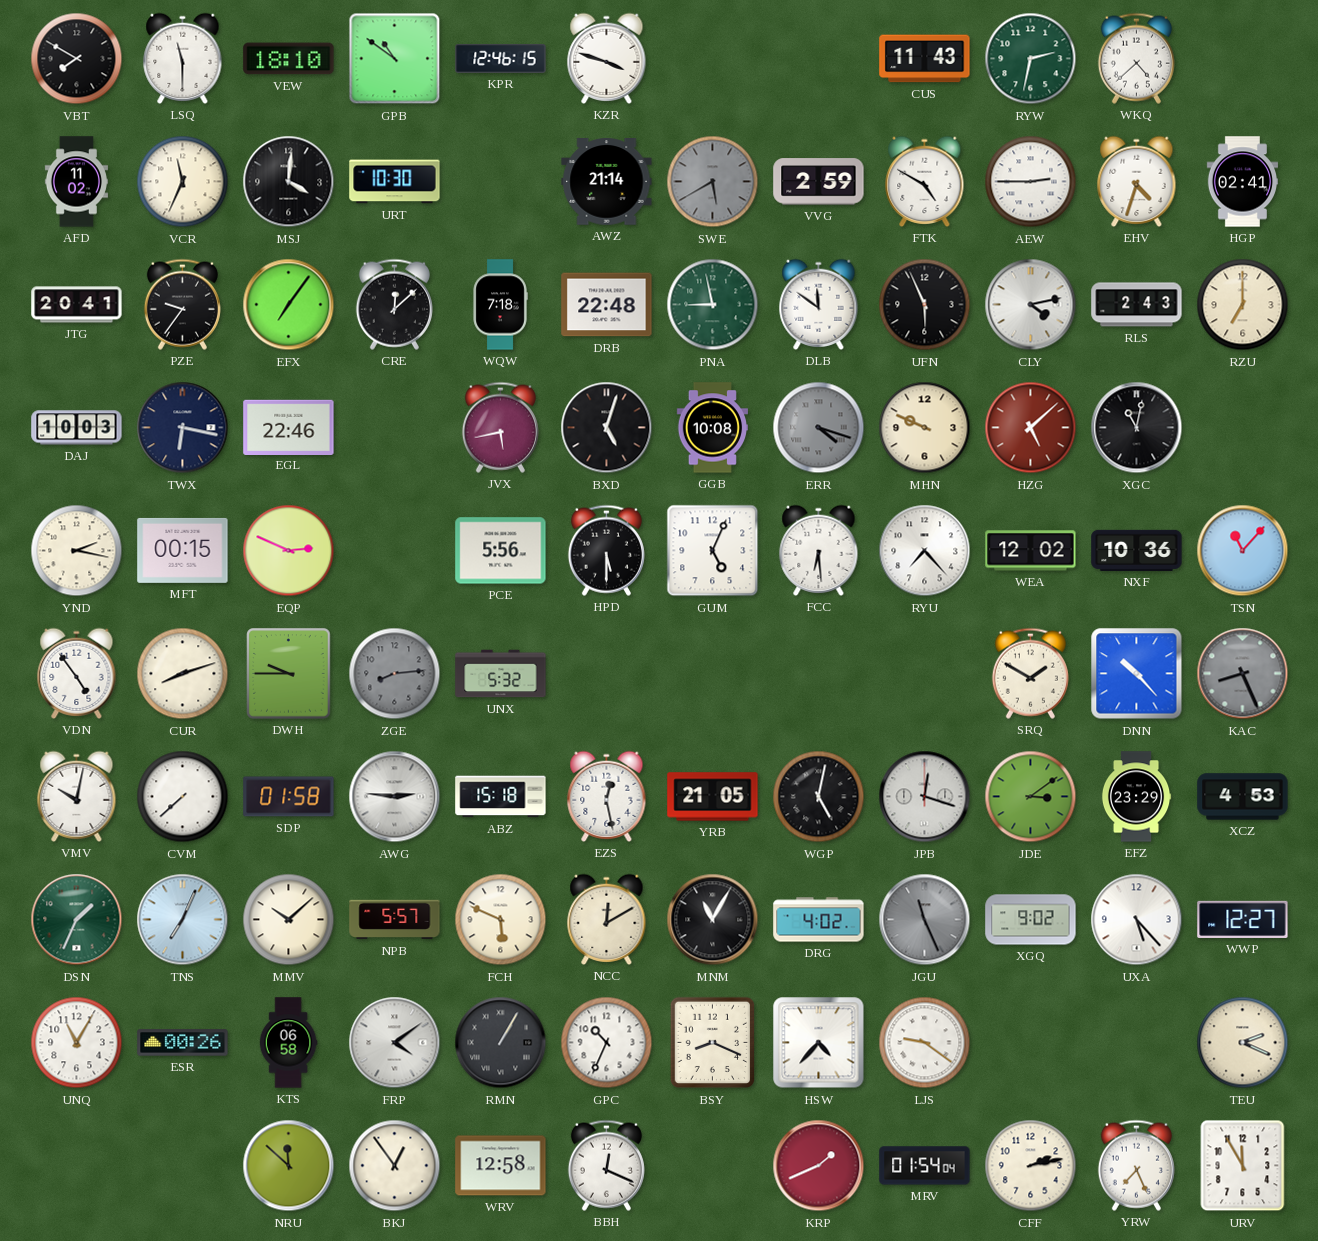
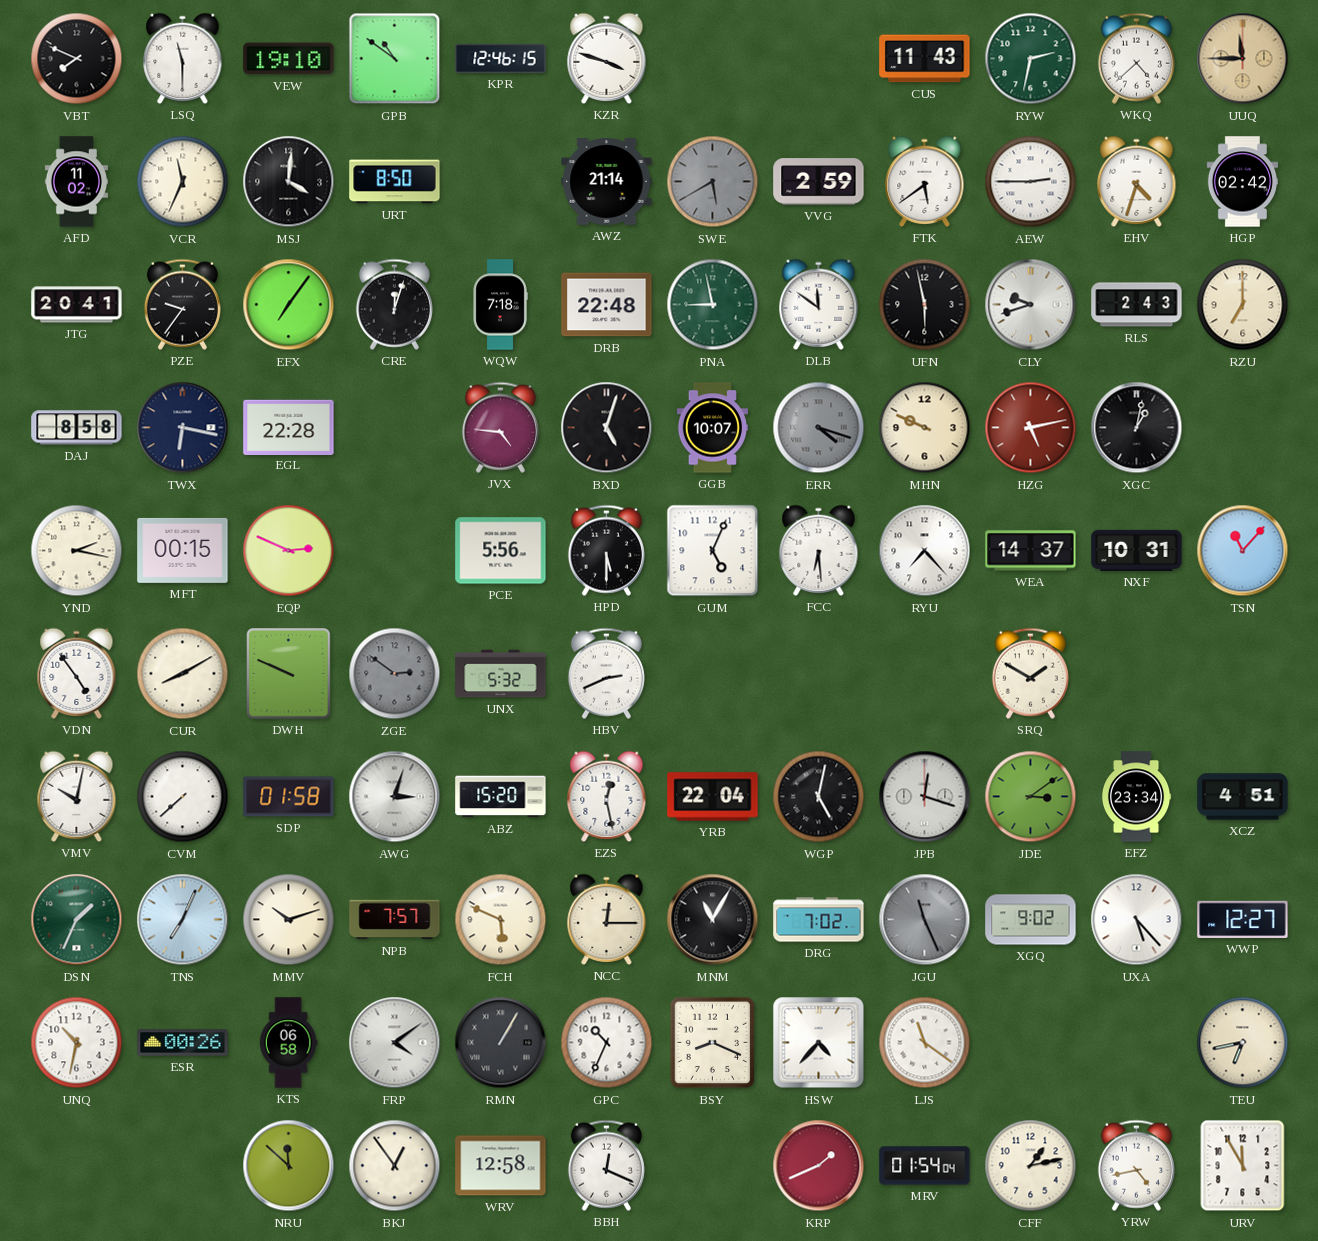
VBT: 7:50 -> 7:49
VEW: 18:10 -> 19:10
UUQ: none -> 11:45
URT: 10:30 -> 8:50
FTK: 4:50 -> 5:39
HGP: 02:41 -> 02:42
CRE: 12:08 -> 12:03
UFN: 5:56 -> 5:58
CLY: 4:13 -> 9:42
DAJ: 10:03 -> 8:58
EGL: 22:46 -> 22:28
JVX: 5:43 -> 4:46
GGB: 10:08 -> 10:07
HZG: 5:08 -> 5:13
XGC: 11:02 -> 1:02
WEA: 12:02 -> 14:37
NXF: 10:36 -> 10:31
CUR: 8:12 -> 8:10
DWH: 9:45 -> 9:49
ZGE: 8:14 -> 2:51
HBV: none -> 2:41
DNN: 10:23 -> none
KAC: 8:26 -> none
AWG: 2:46 -> 3:03
ABZ: 15:18 -> 15:20
YRB: 21:05 -> 22:04
EFZ: 23:29 -> 23:34
XCZ: 4:53 -> 4:51
MMV: 10:08 -> 10:12
NPB: 5:57 -> 7:57
NCC: 12:10 -> 12:15
DRG: 4:02 -> 7:02
UNQ: 11:05 -> 10:32
LJS: 9:21 -> 11:21
TEU: 2:19 -> 6:43
CFF: 2:13 -> 1:13
YRW: 7:26 -> 4:43
